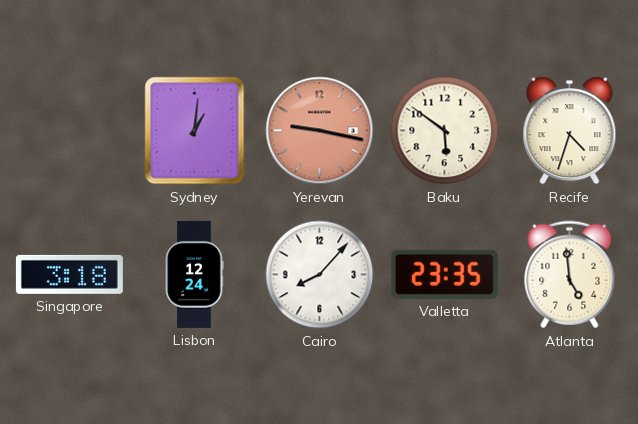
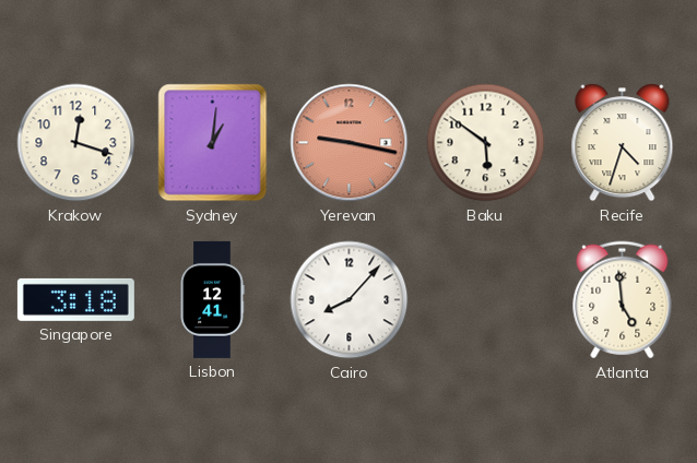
Krakow: none -> 12:18
Lisbon: 12:24 -> 12:41
Valletta: 23:35 -> none
